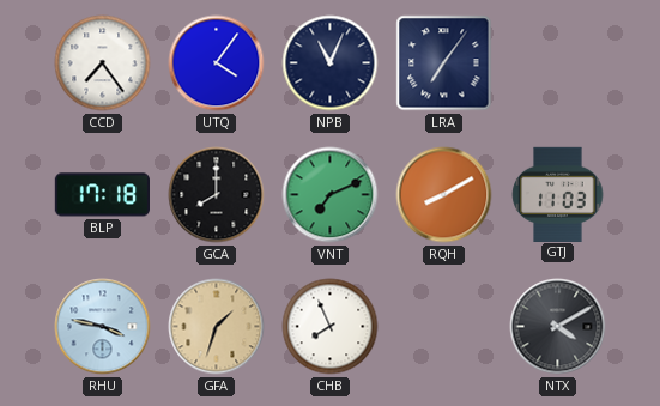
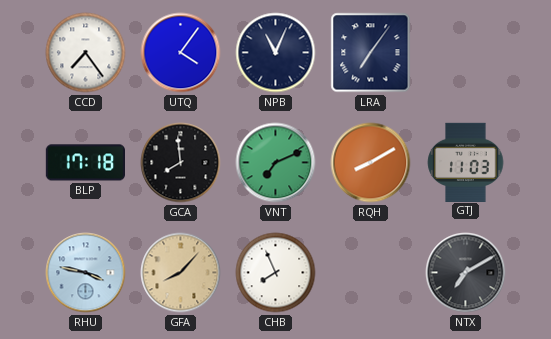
GCA: 8:00 -> 7:59
GFA: 1:33 -> 8:07
NTX: 4:10 -> 7:10
